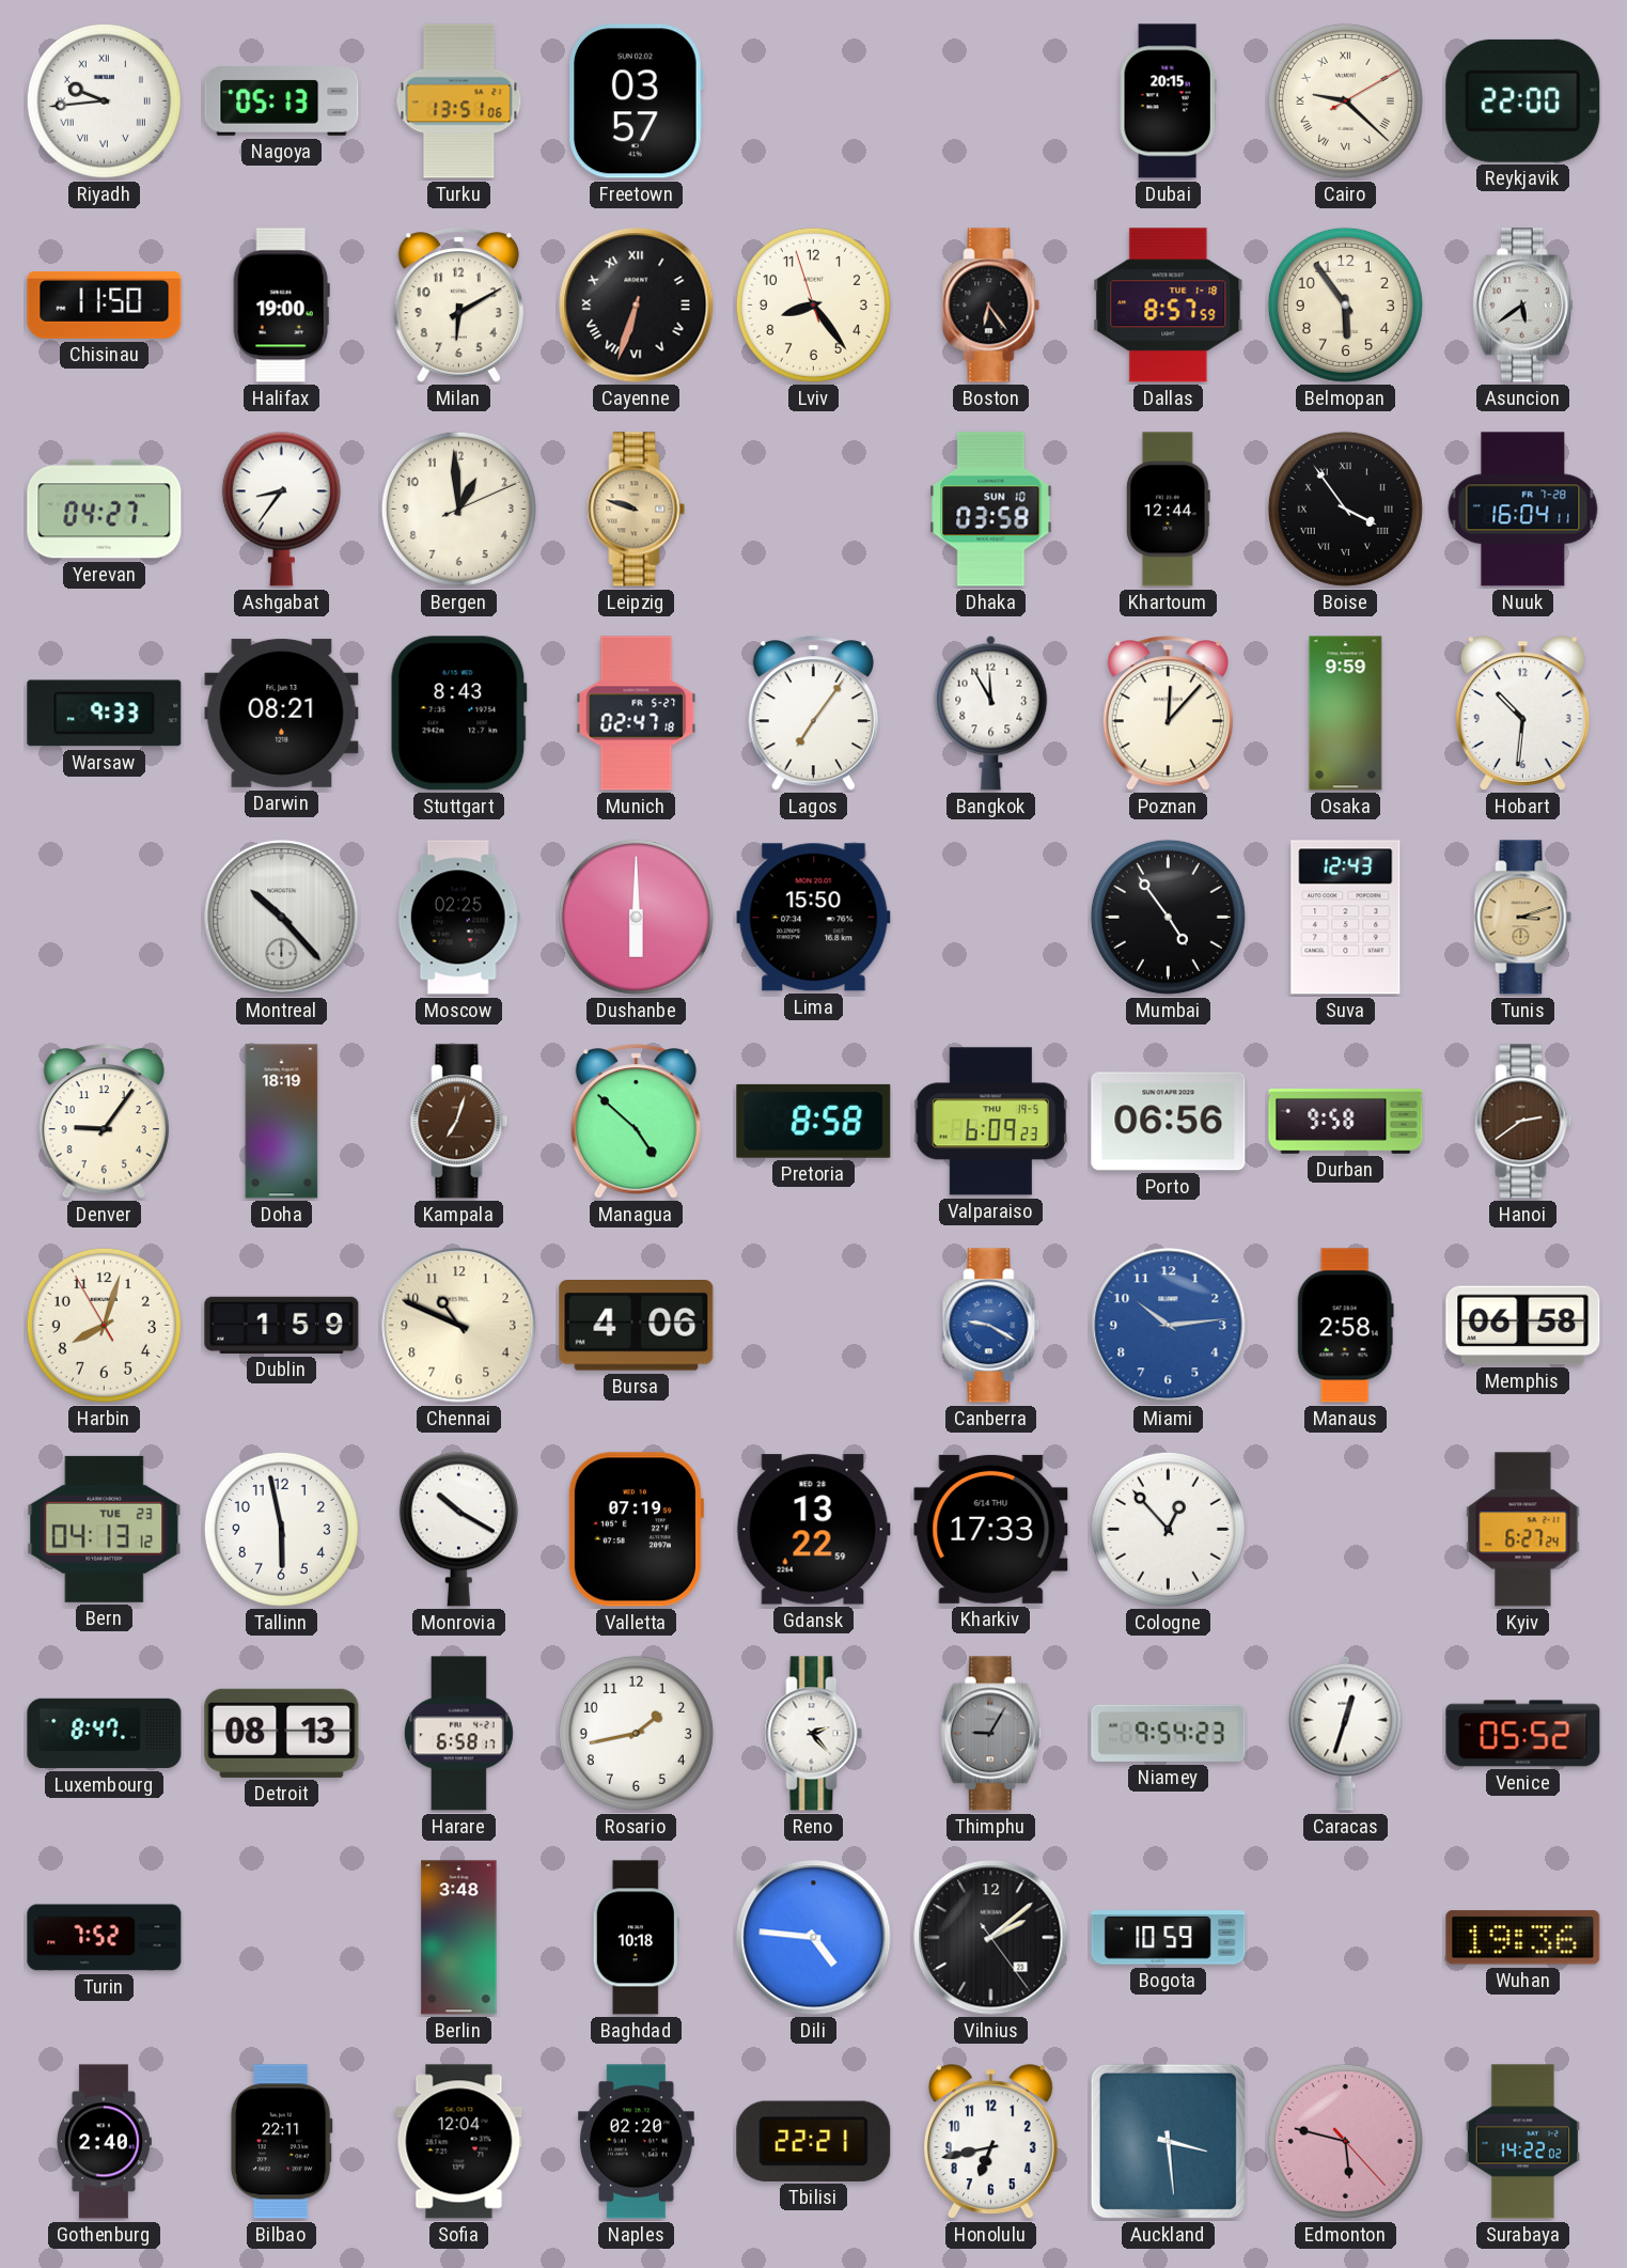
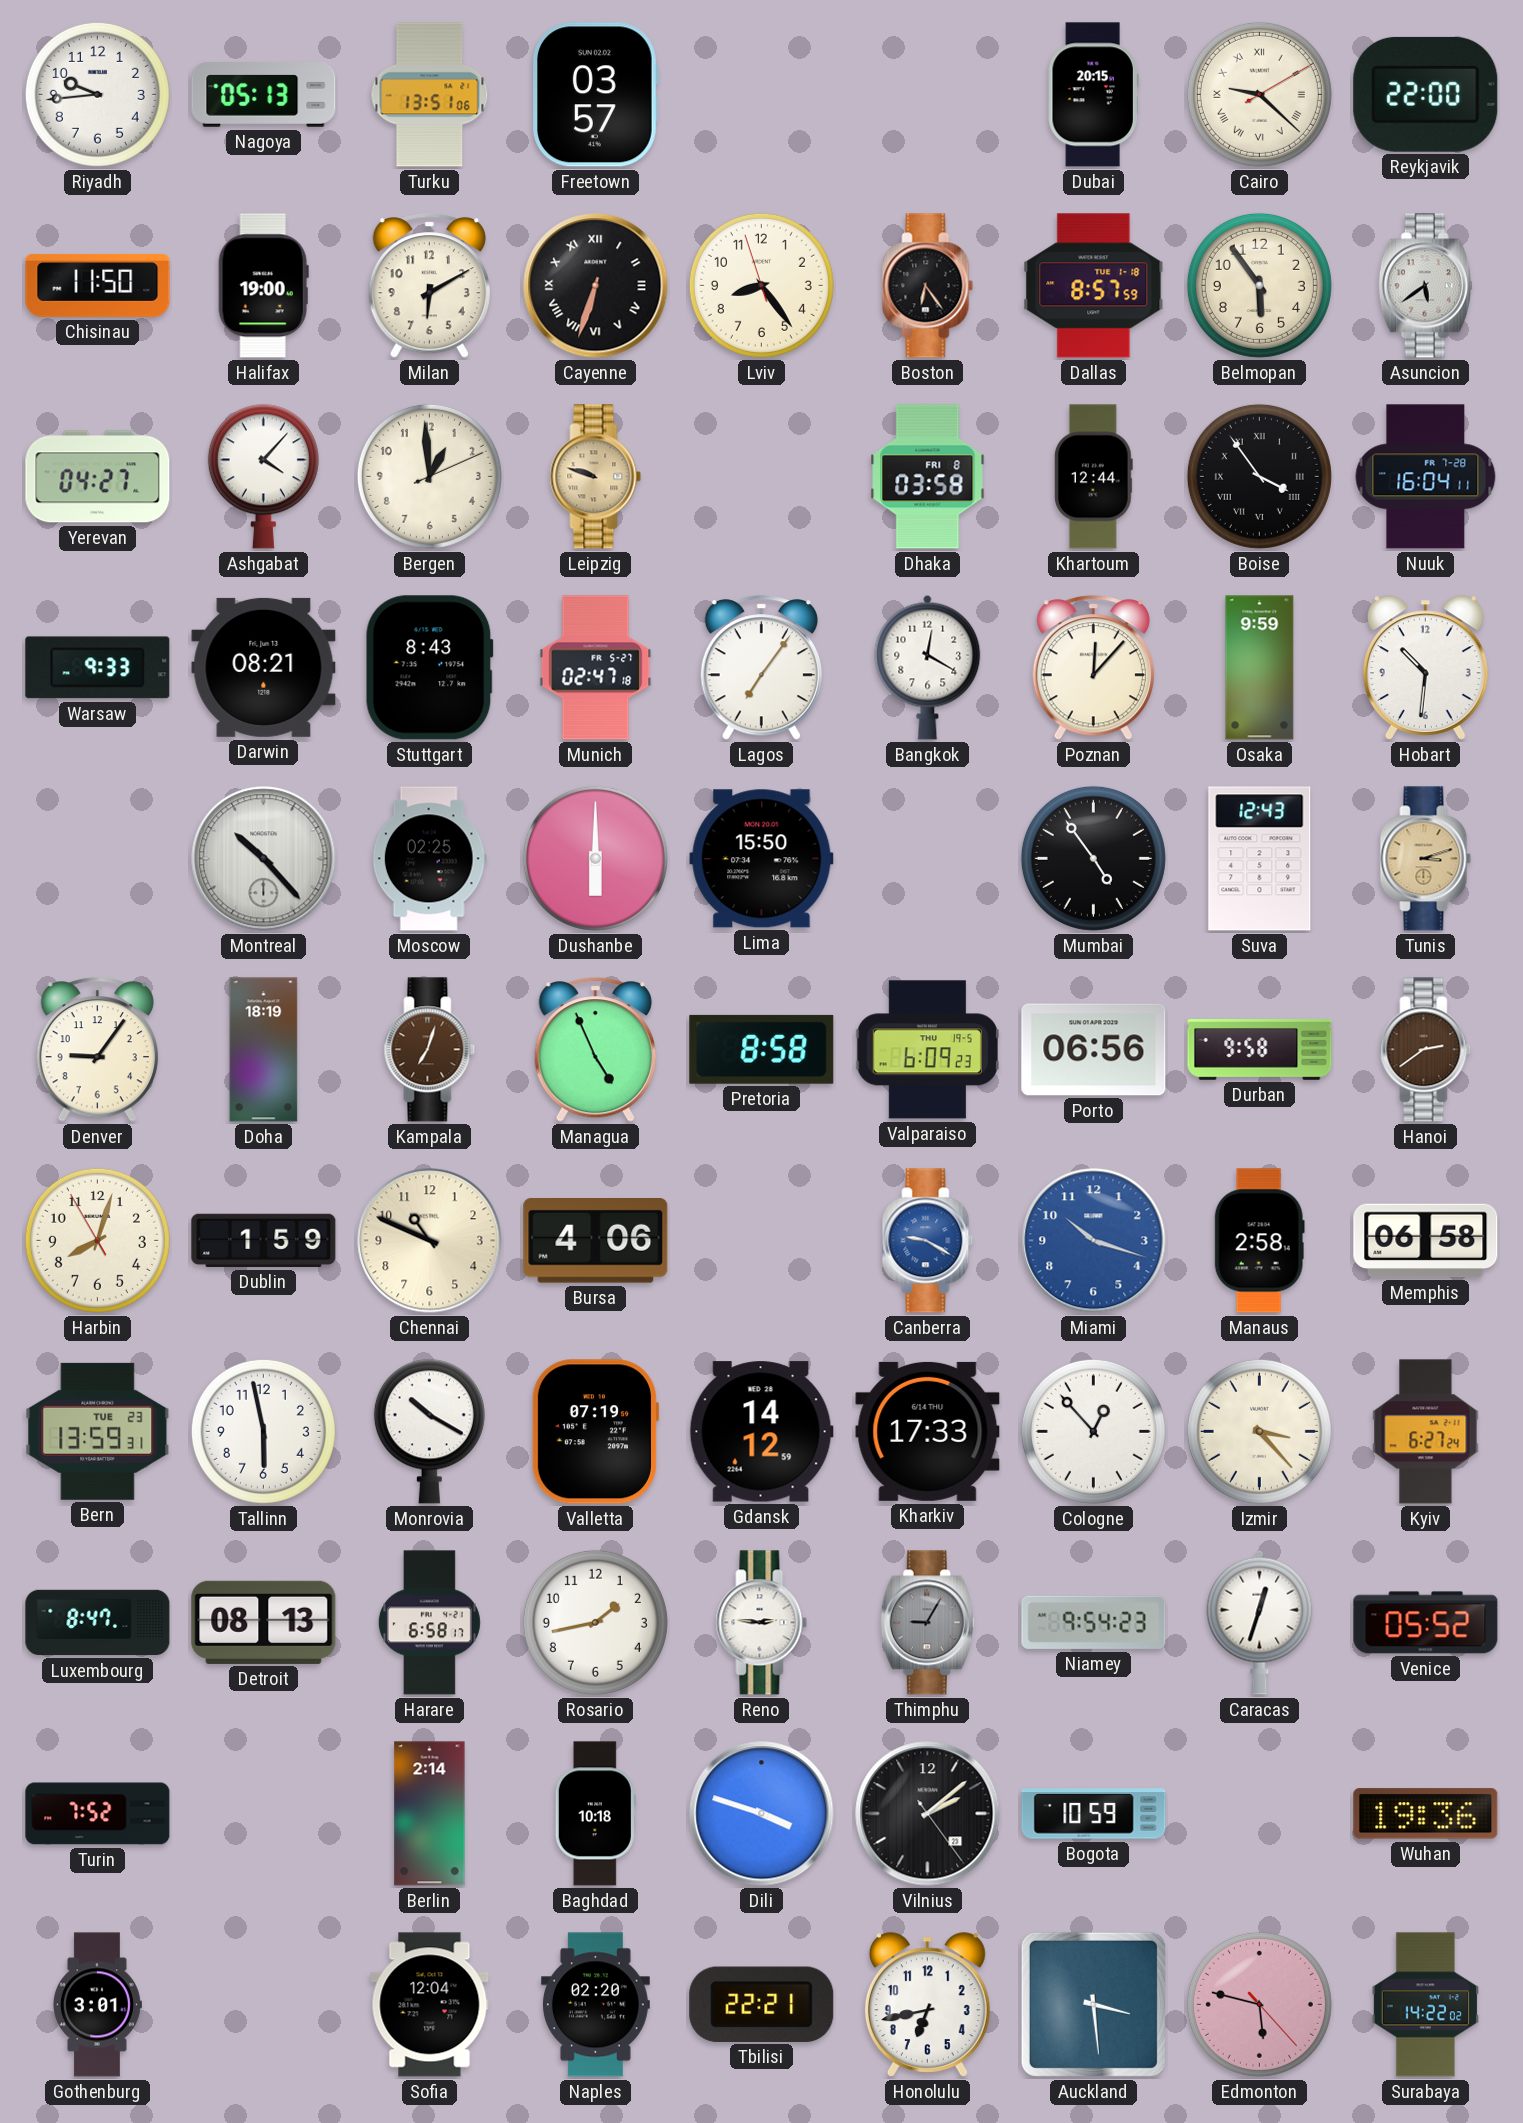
Riyadh numerals: Roman -> Arabic
Ashgabat: 8:36 -> 4:07
Dhaka date: SUN 10 -> FRI 8
Bangkok: 11:55 -> 12:20
Managua: 4:52 -> 4:56
Miami: 10:14 -> 10:18
Bern: 04:13 -> 13:59
Gdansk: 13:22 -> 14:12
Izmir: none -> 3:23
Reno: 2:23 -> 2:46
Berlin: 3:48 -> 2:14
Dili: 4:46 -> 3:48
Gothenburg: 2:40 -> 3:01
Bilbao: 22:11 -> none
